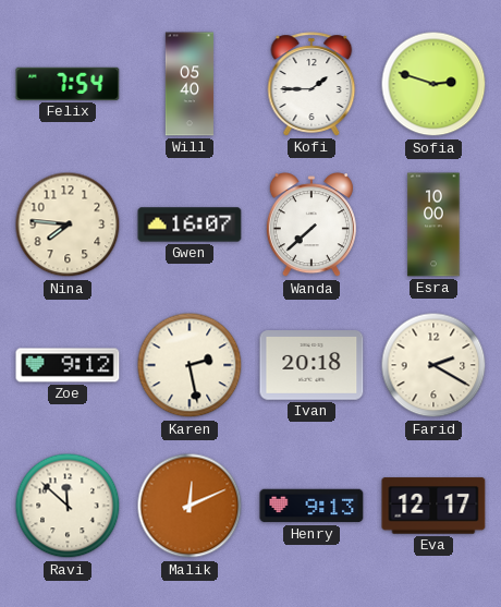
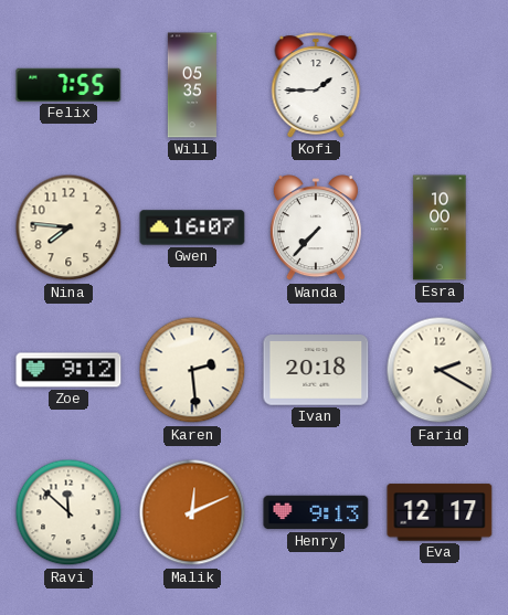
Felix: 7:54 -> 7:55
Will: 05:40 -> 05:35
Sofia: 2:48 -> none
Wanda: 7:38 -> 7:37
Karen: 2:28 -> 2:29
